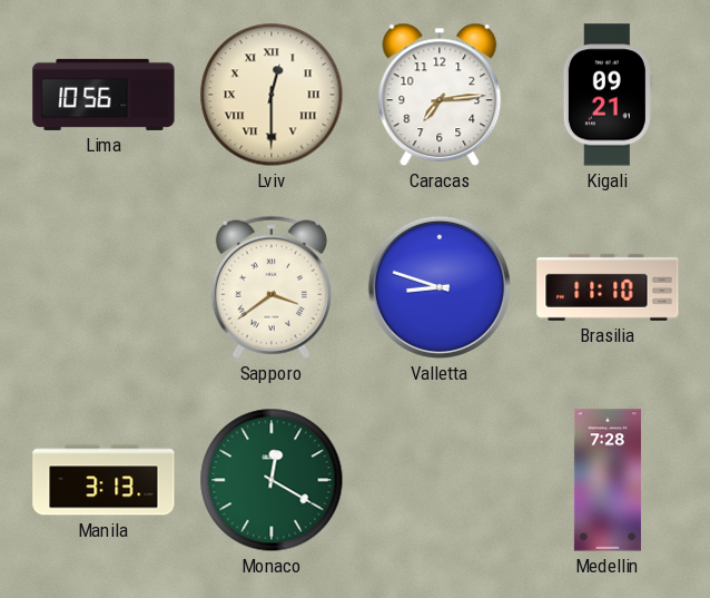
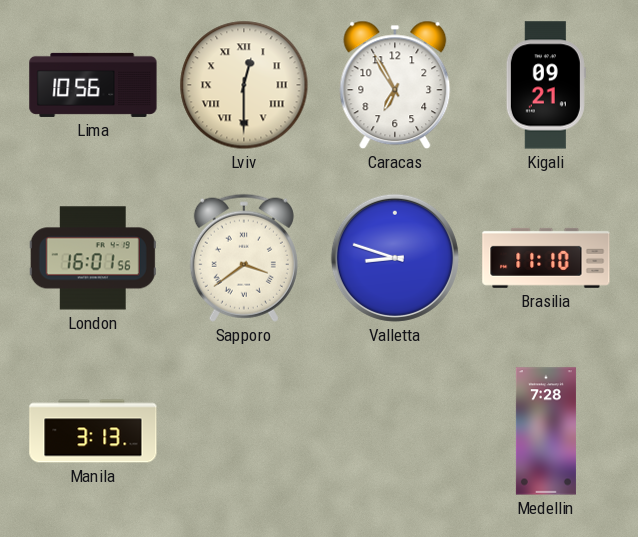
Caracas: 7:14 -> 6:55
London: none -> 16:01
Monaco: 12:20 -> none
